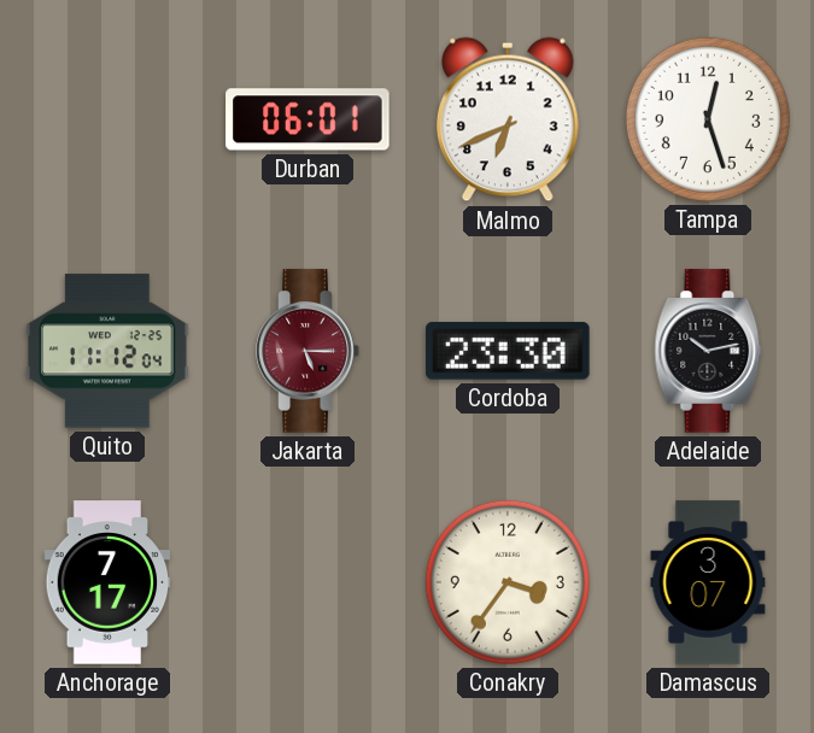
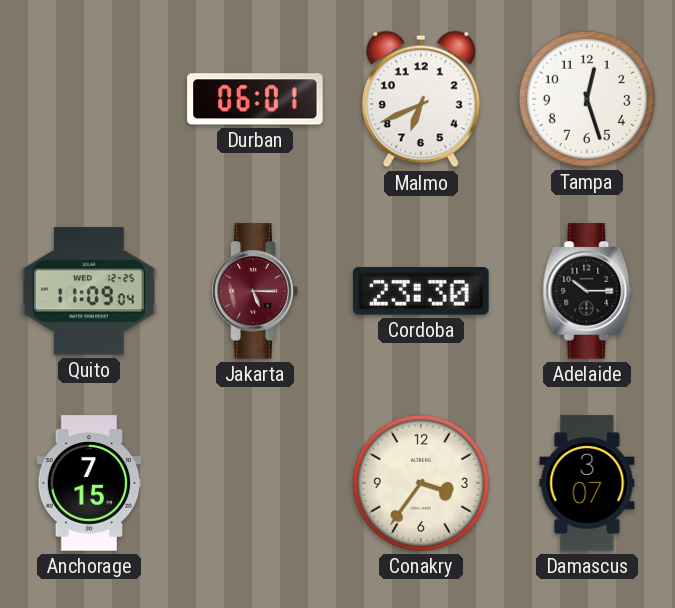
Quito: 11:12 -> 11:09
Adelaide: 10:13 -> 10:15
Anchorage: 7:17 -> 7:15
